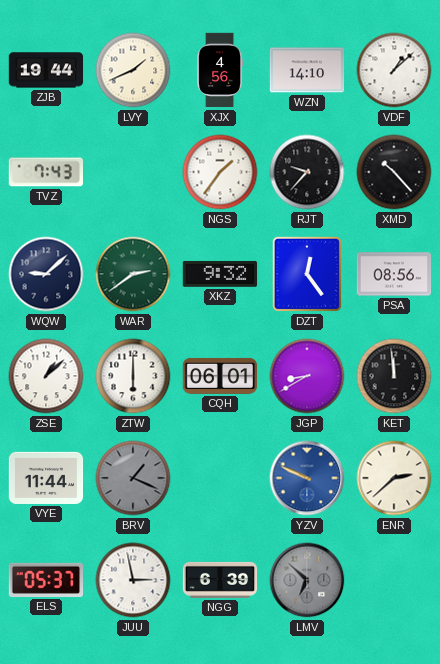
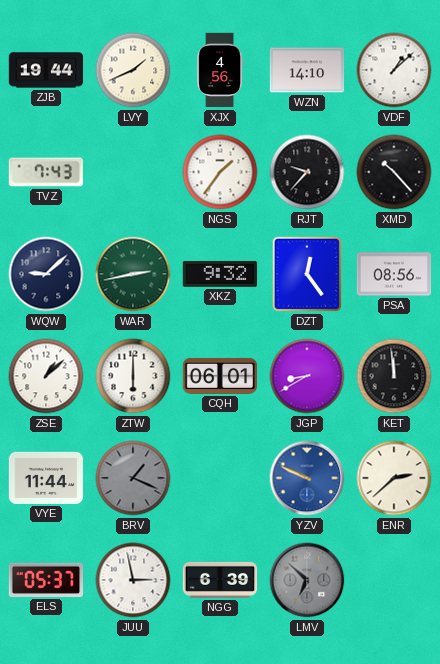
WAR: 2:39 -> 2:43
